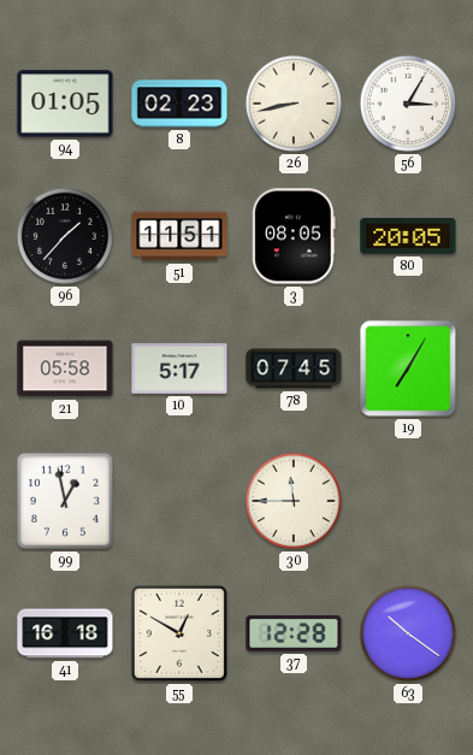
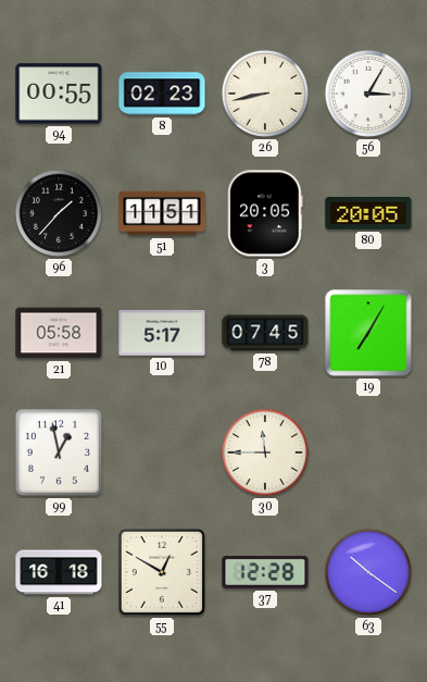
94: 01:05 -> 00:55
3: 08:05 -> 20:05
